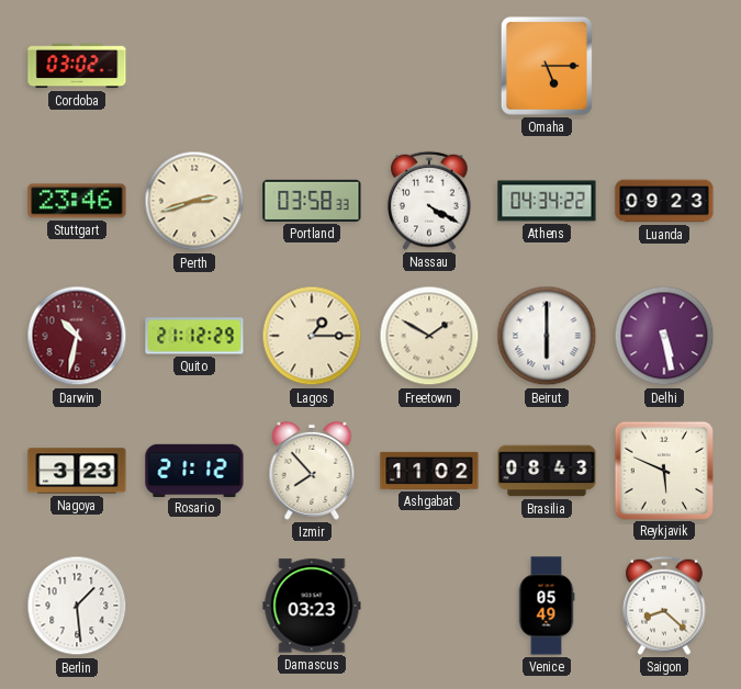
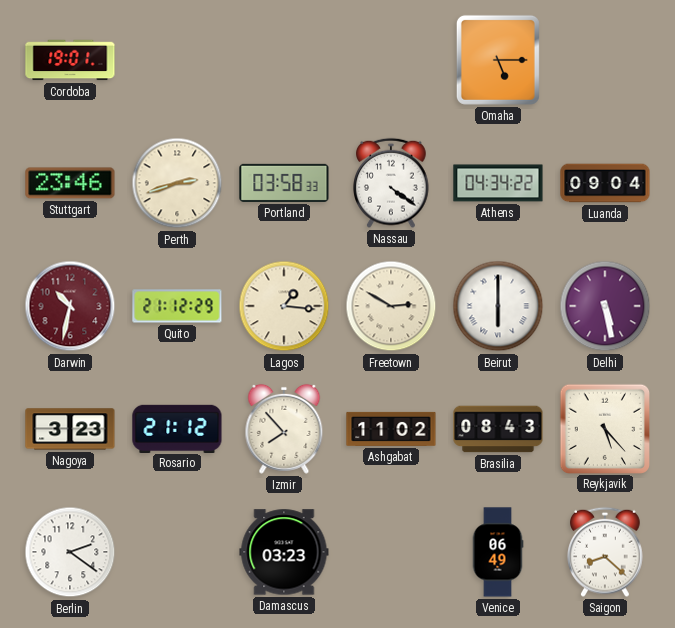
Cordoba: 03:02 -> 19:01
Nassau: 4:20 -> 4:21
Luanda: 09:23 -> 09:04
Lagos: 1:15 -> 1:16
Freetown: 1:50 -> 2:50
Reykjavik: 5:49 -> 5:23
Berlin: 1:29 -> 2:21
Venice: 05:49 -> 06:49
